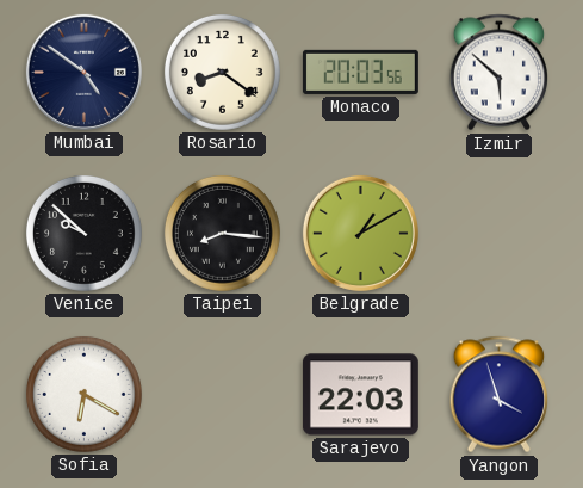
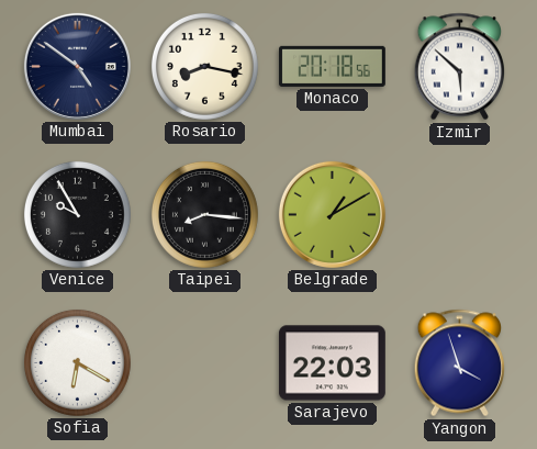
Rosario: 8:21 -> 8:17
Monaco: 20:03 -> 20:18
Venice: 9:52 -> 9:55
